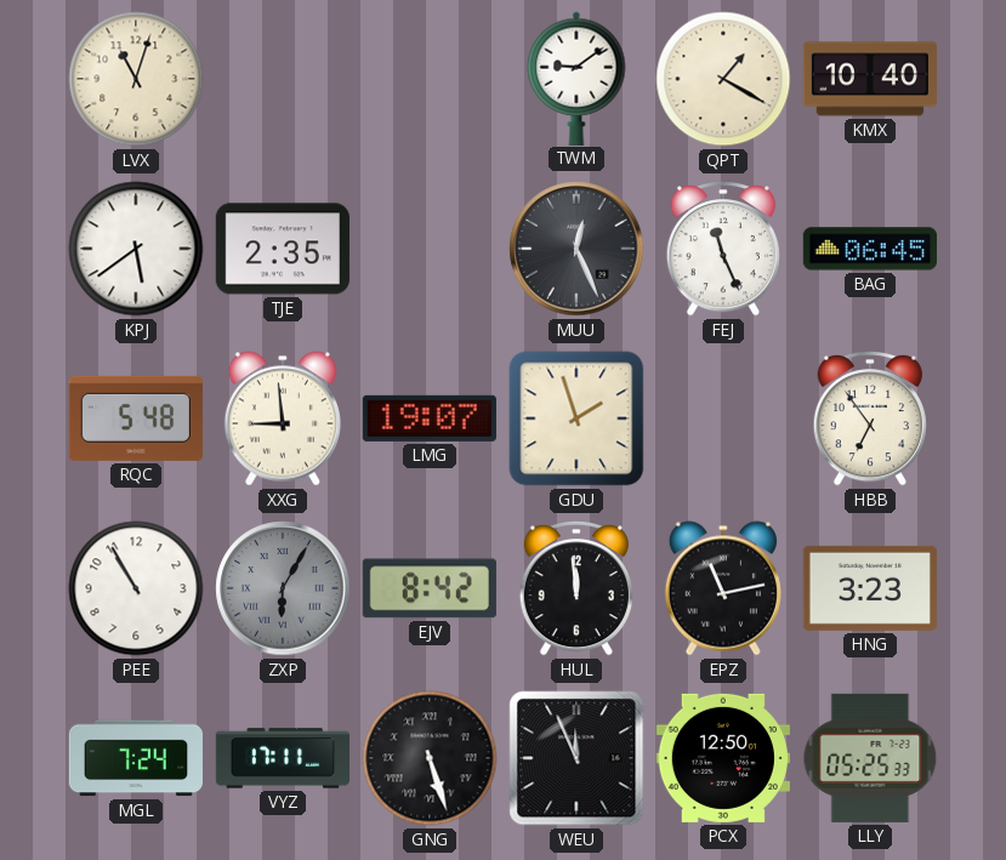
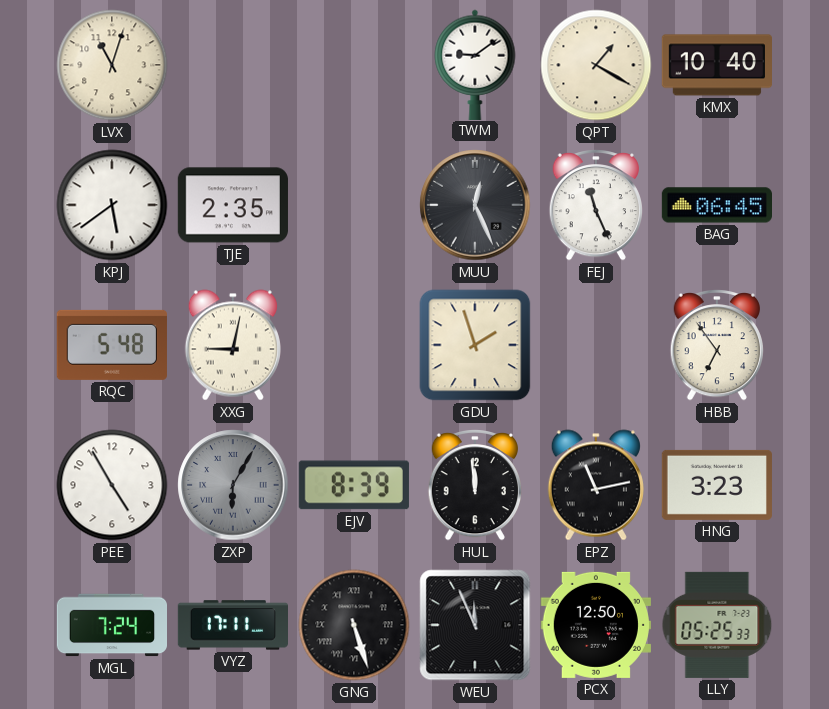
XXG: 8:59 -> 9:02
LMG: 19:07 -> none
PEE: 10:55 -> 4:55
EJV: 8:42 -> 8:39
